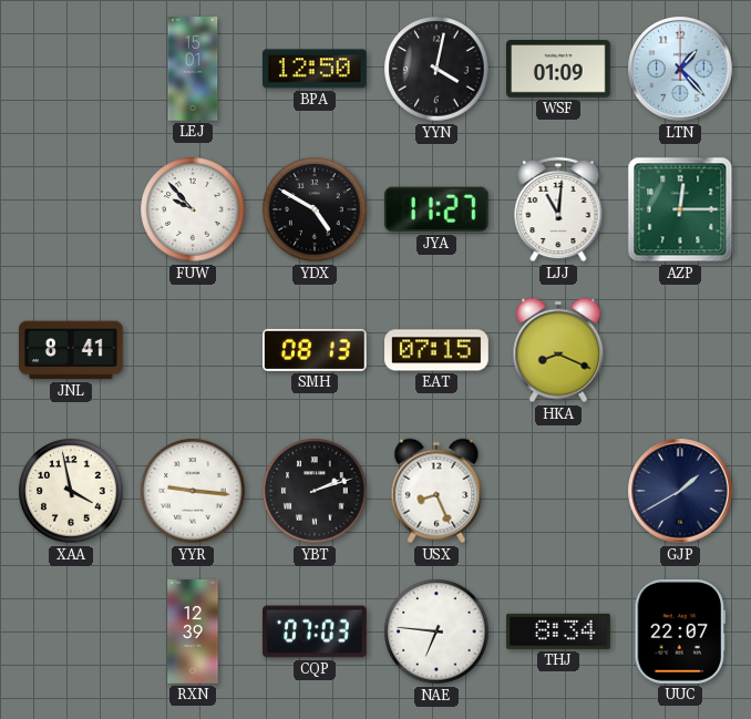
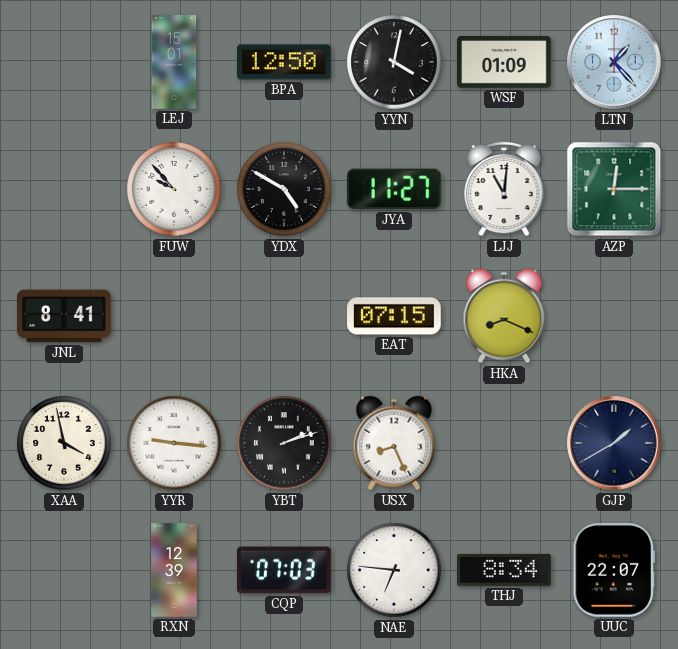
SMH: 08:13 -> none
